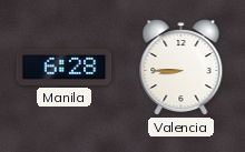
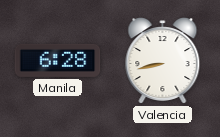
Valencia: 8:45 -> 8:43
